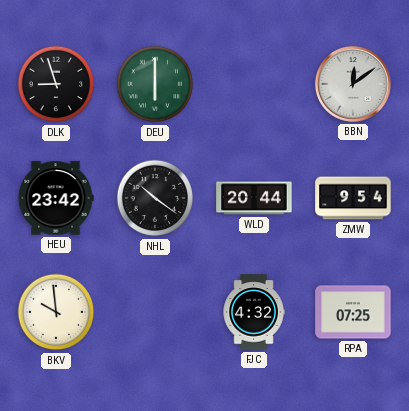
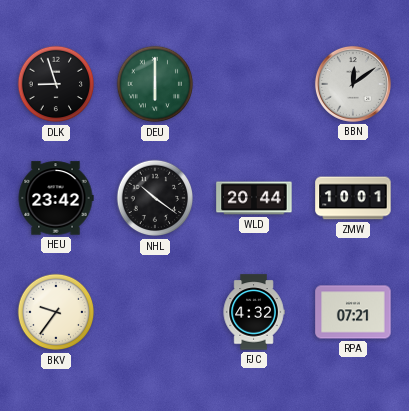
ZMW: 9:54 -> 10:01
BKV: 9:59 -> 9:36
RPA: 07:25 -> 07:21
